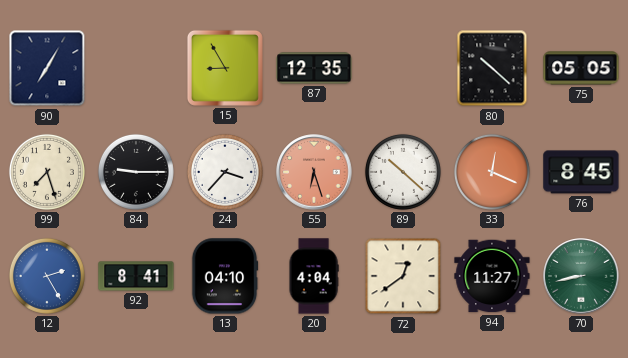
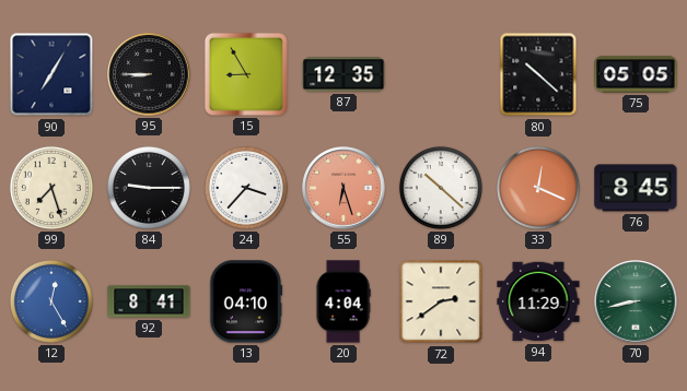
95: none -> 8:45
12: 2:25 -> 12:25
72: 12:39 -> 2:39
94: 11:27 -> 11:29
